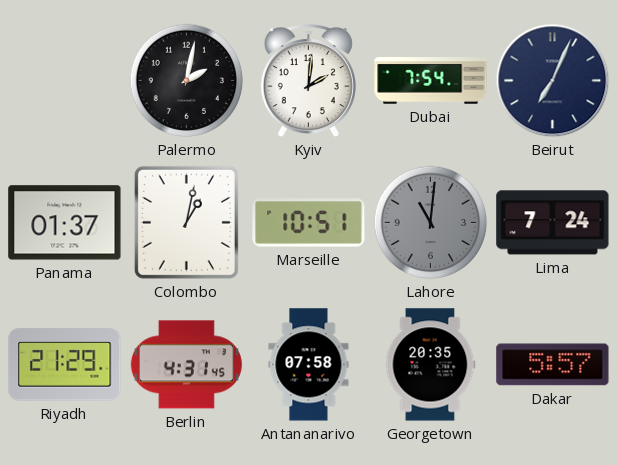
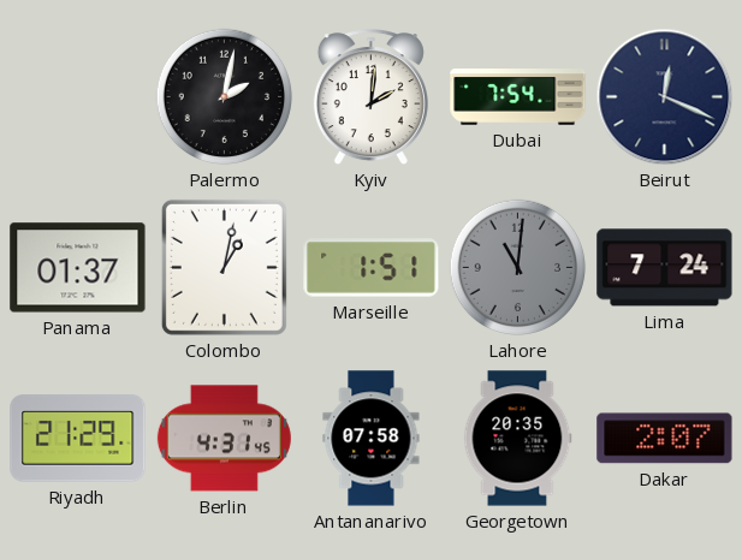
Beirut: 7:04 -> 12:19
Marseille: 10:51 -> 1:51
Dakar: 5:57 -> 2:07
